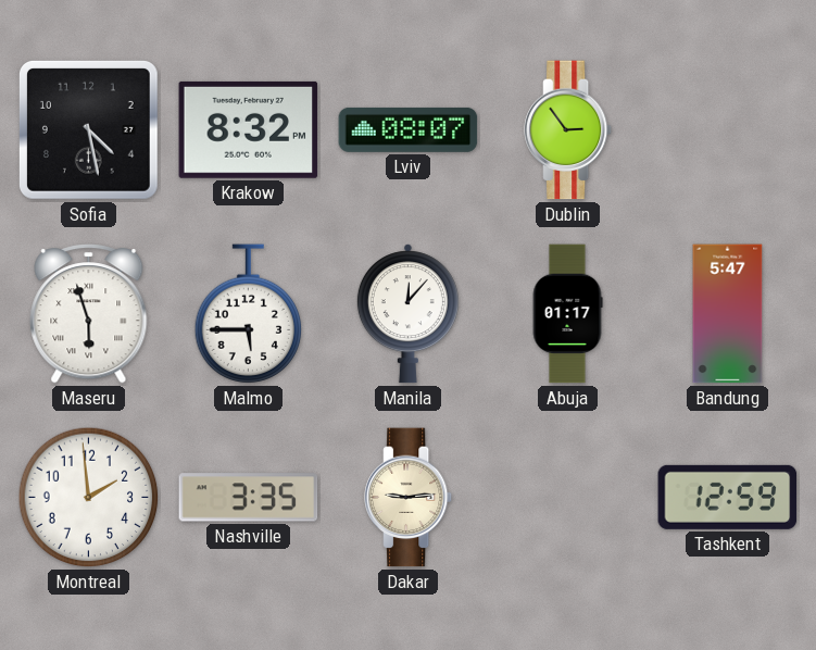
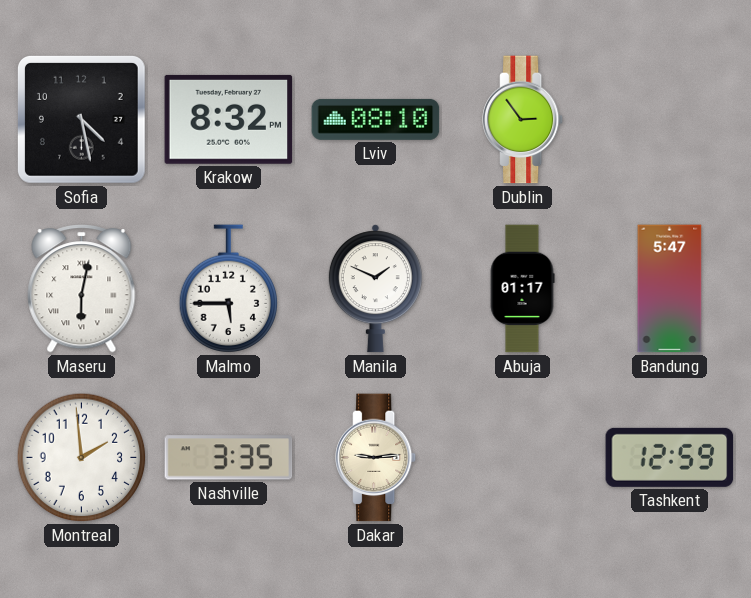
Lviv: 08:07 -> 08:10
Maseru: 5:57 -> 6:02
Manila: 12:07 -> 1:49
